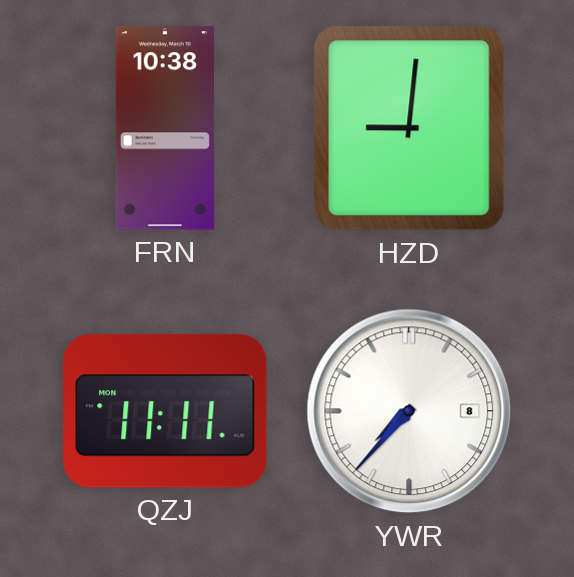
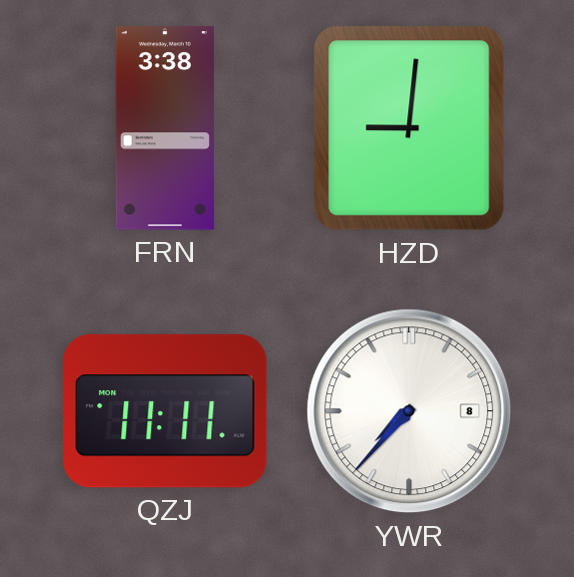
FRN: 10:38 -> 3:38
